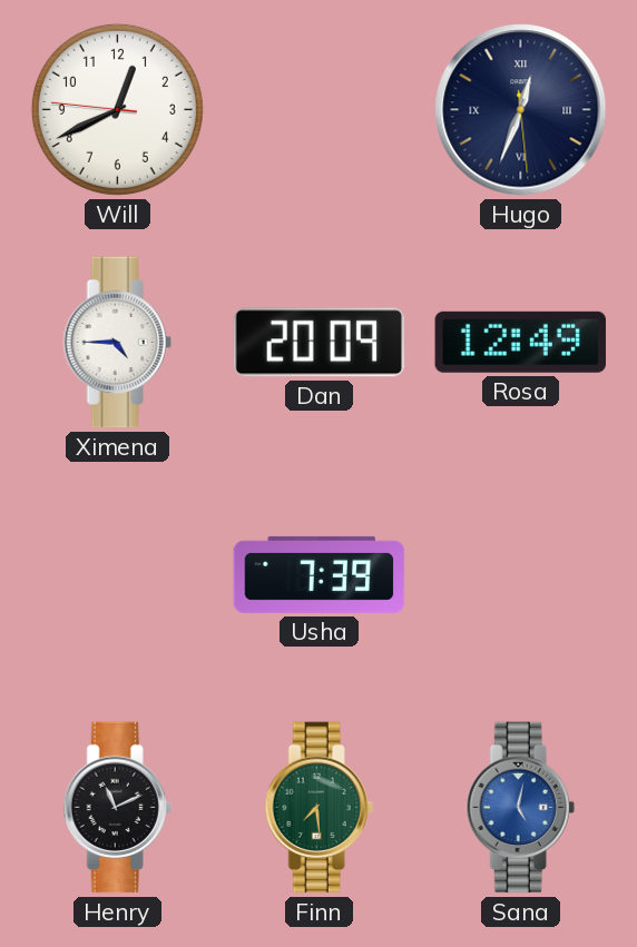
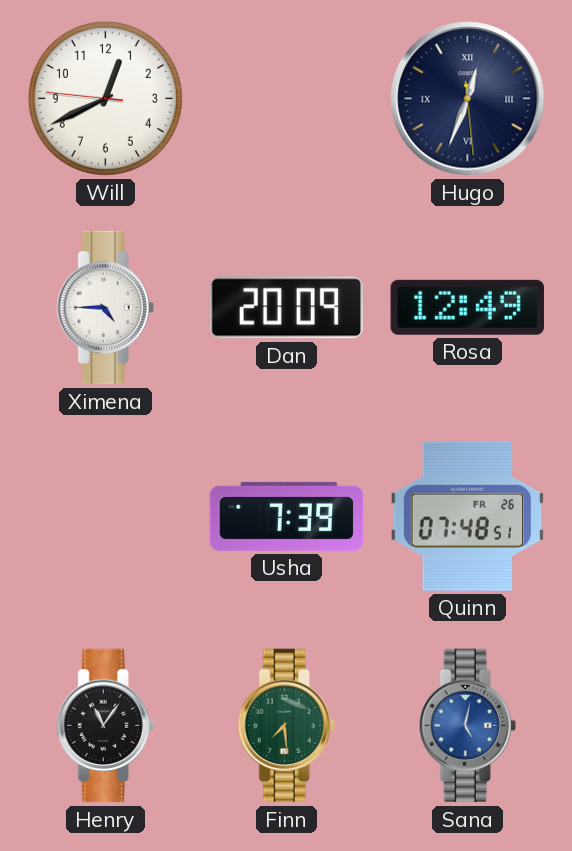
Quinn: none -> 07:48
Henry: 11:11 -> 11:06
